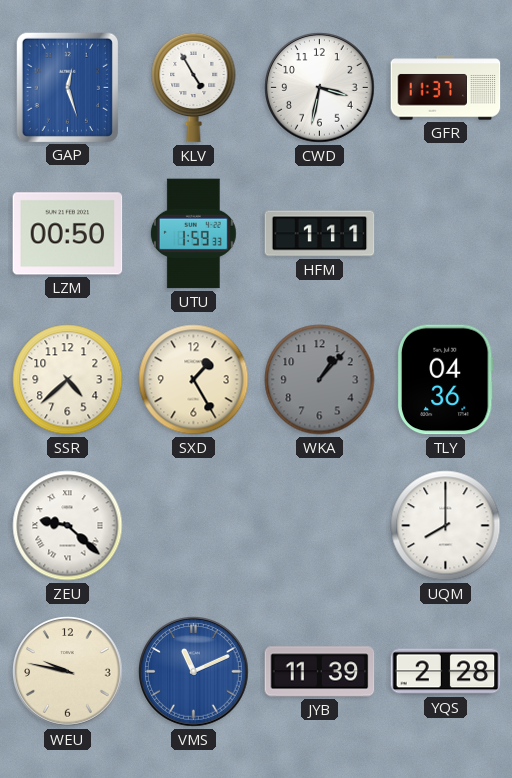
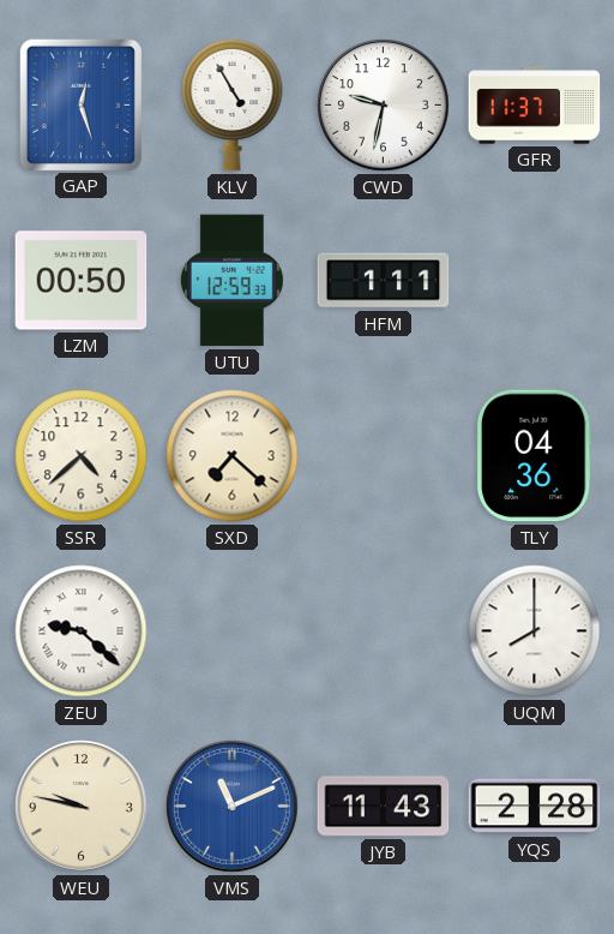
CWD: 3:32 -> 9:32
UTU: 1:59 -> 12:59
SXD: 1:25 -> 7:22
WKA: 1:07 -> none
JYB: 11:39 -> 11:43
